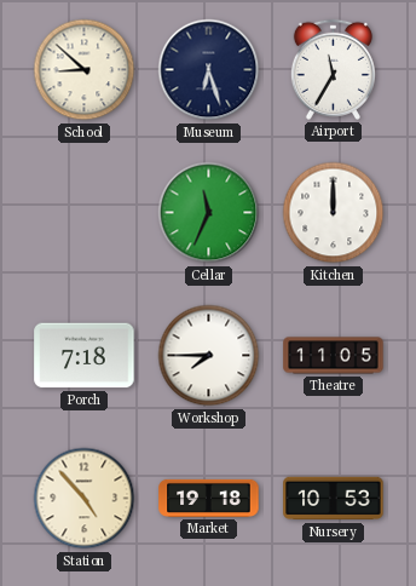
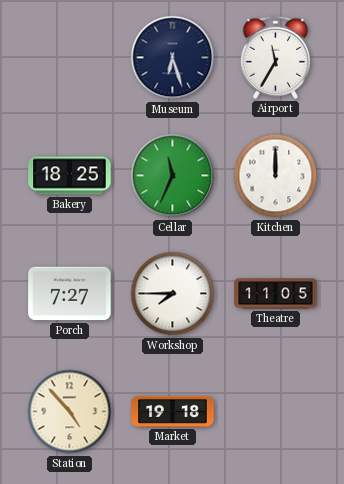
School: 8:52 -> none
Bakery: none -> 18:25
Porch: 7:18 -> 7:27
Nursery: 10:53 -> none
